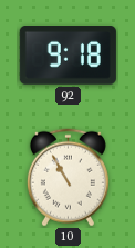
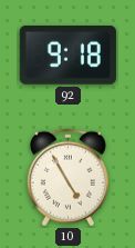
10: 10:55 -> 4:55
